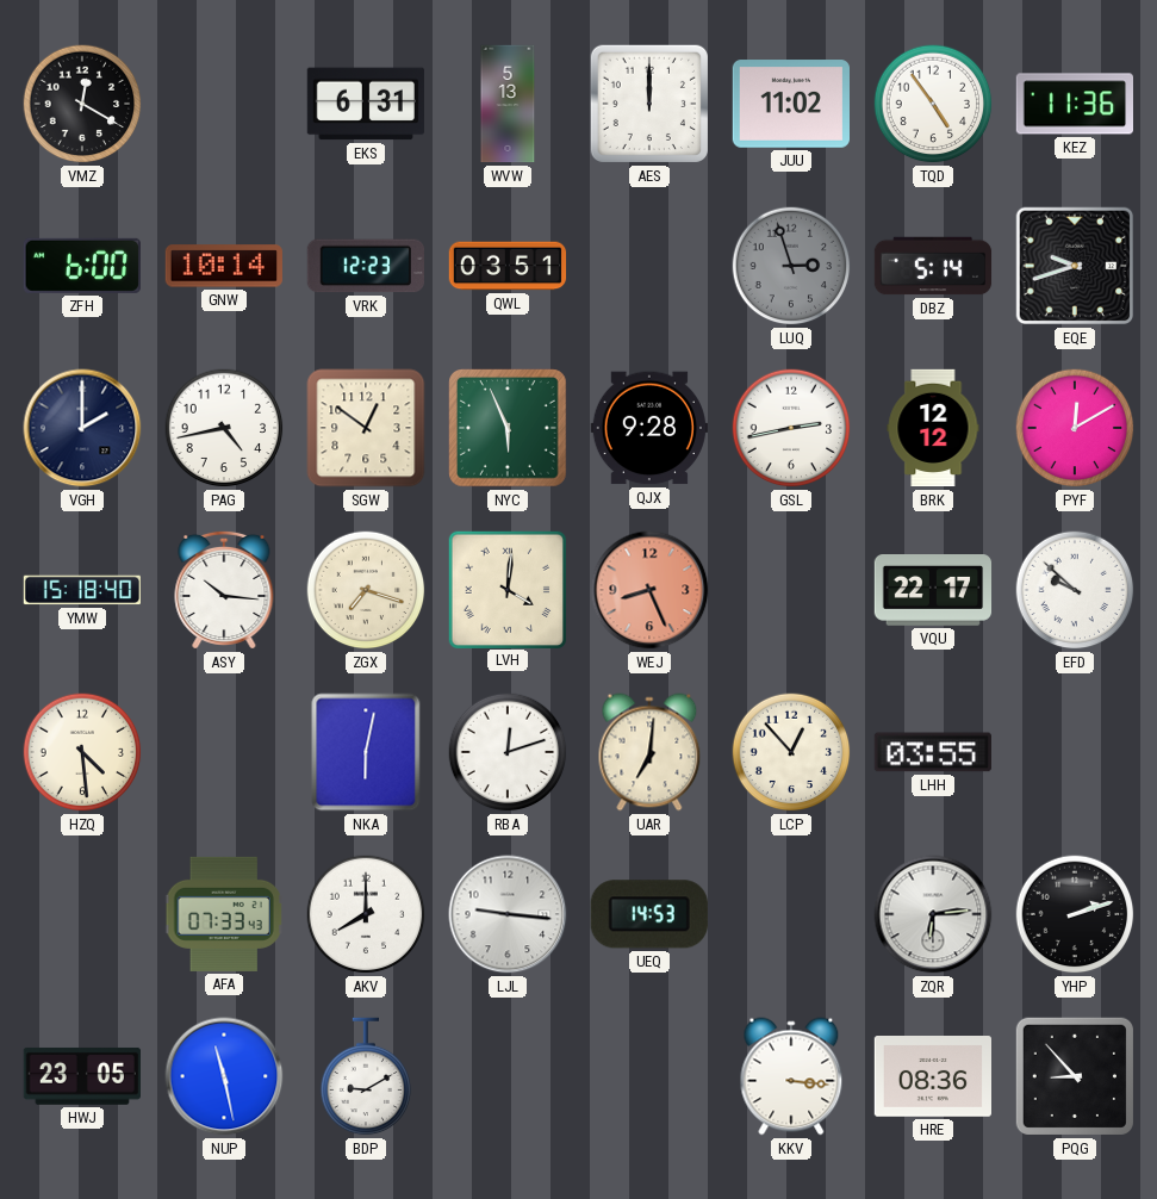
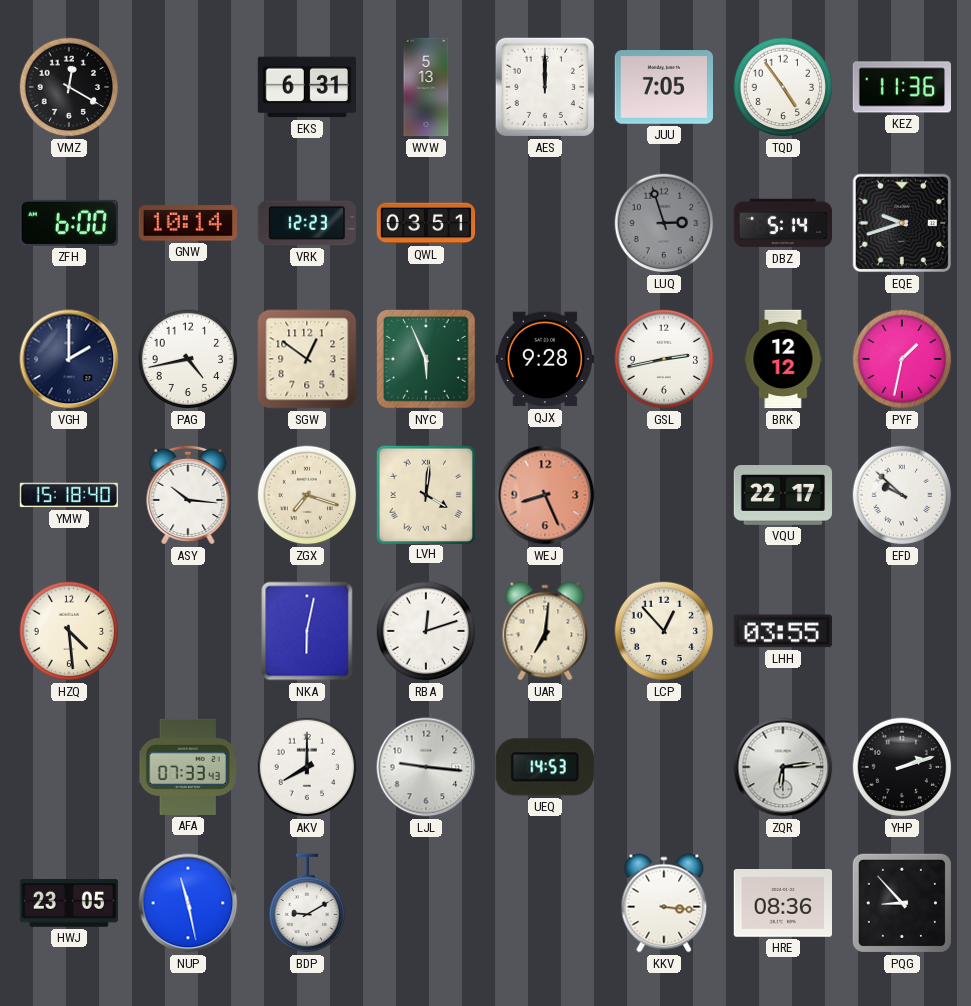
JUU: 11:02 -> 7:05
PYF: 12:10 -> 1:32
